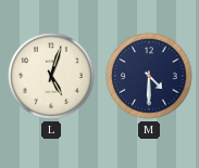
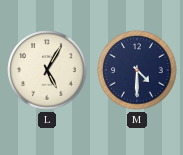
L: 5:03 -> 5:05
